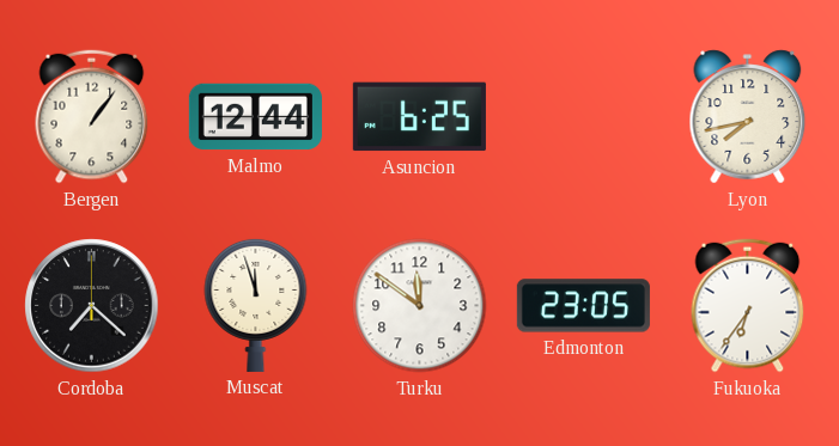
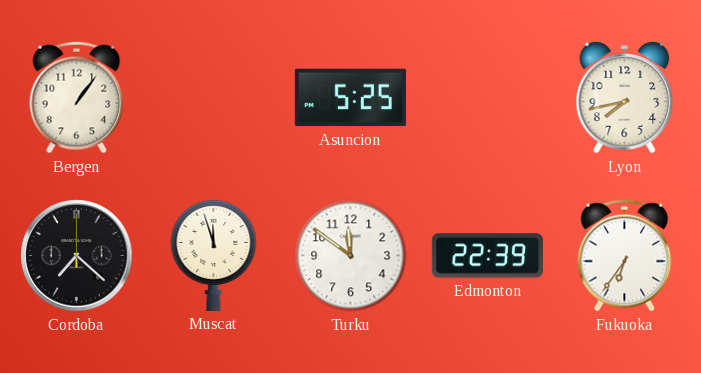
Malmo: 12:44 -> none
Asuncion: 6:25 -> 5:25
Edmonton: 23:05 -> 22:39
